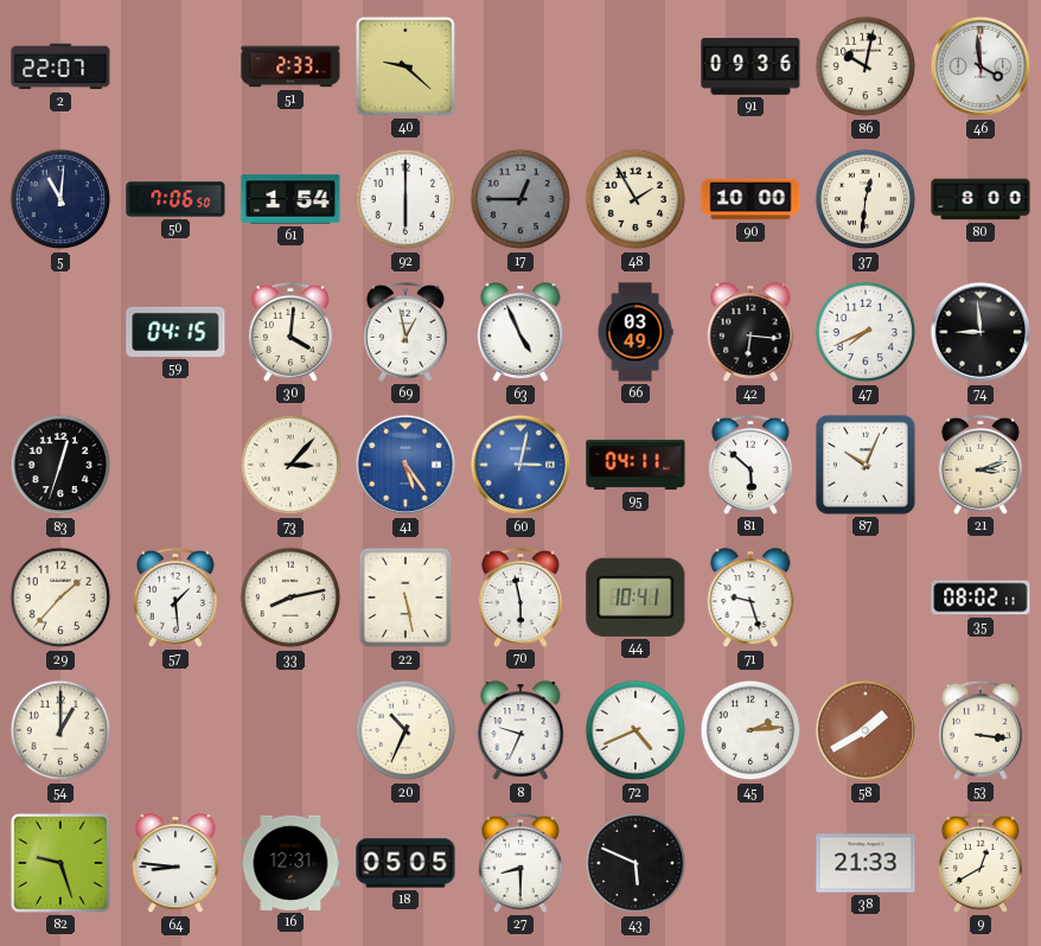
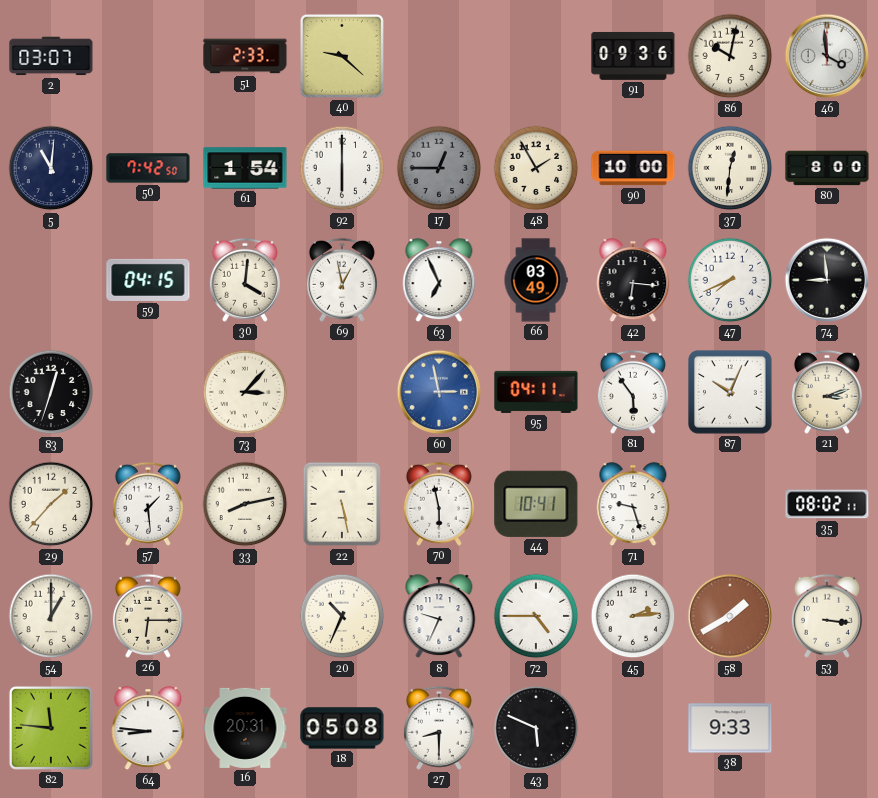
2: 22:07 -> 03:07
50: 7:06 -> 7:42
63: 4:56 -> 6:56
41: 5:24 -> none
60: 3:02 -> 2:58
81: 5:52 -> 5:54
26: none -> 6:15
72: 4:41 -> 4:45
82: 9:27 -> 11:46
16: 12:31 -> 20:31
18: 05:05 -> 05:08
38: 21:33 -> 9:33
9: 12:40 -> none
